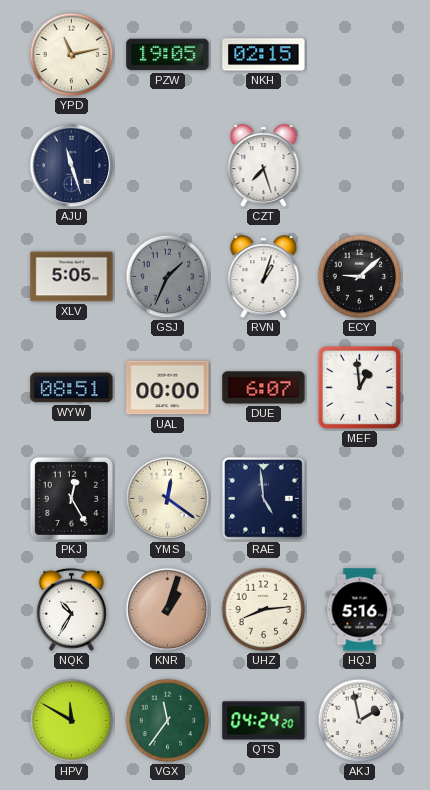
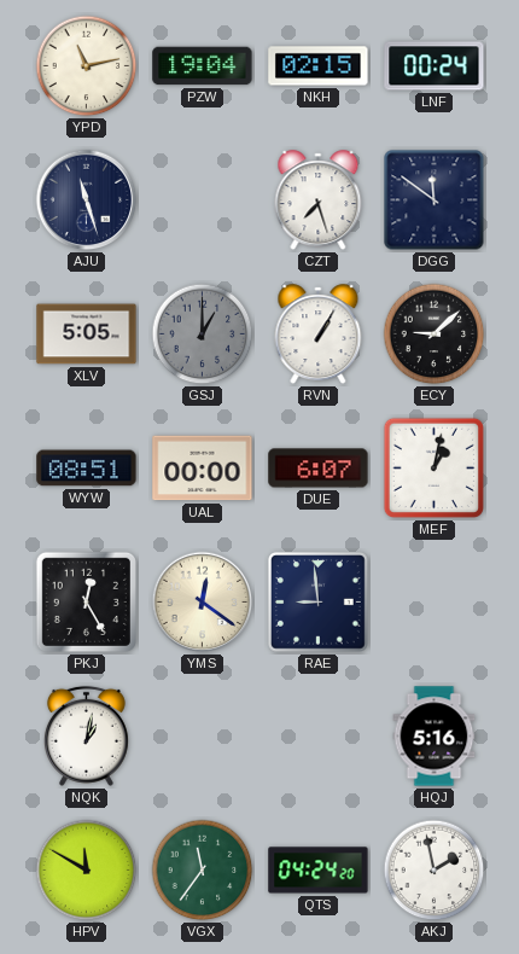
PZW: 19:05 -> 19:04
LNF: none -> 00:24
DGG: none -> 11:51
GSJ: 1:34 -> 1:00
RVN: 1:03 -> 1:05
MEF: 12:59 -> 1:02
RAE: 4:59 -> 8:59
NQK: 10:35 -> 1:02
KNR: 1:03 -> none
UHZ: 8:14 -> none
